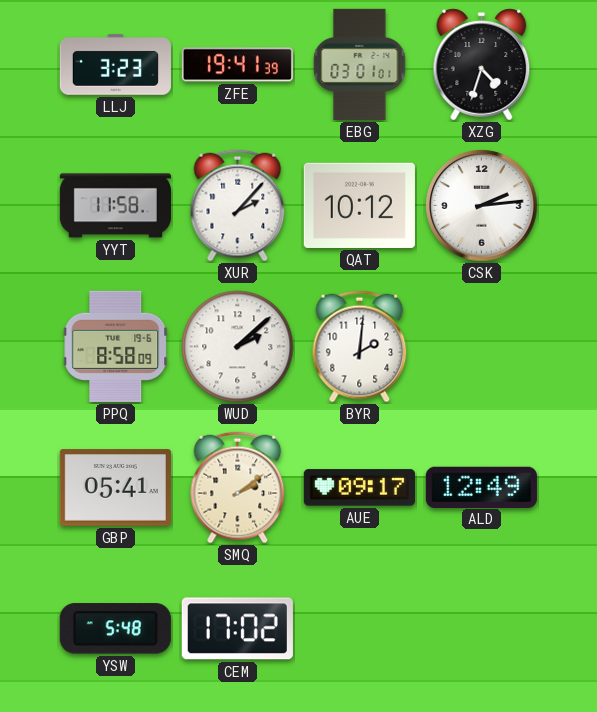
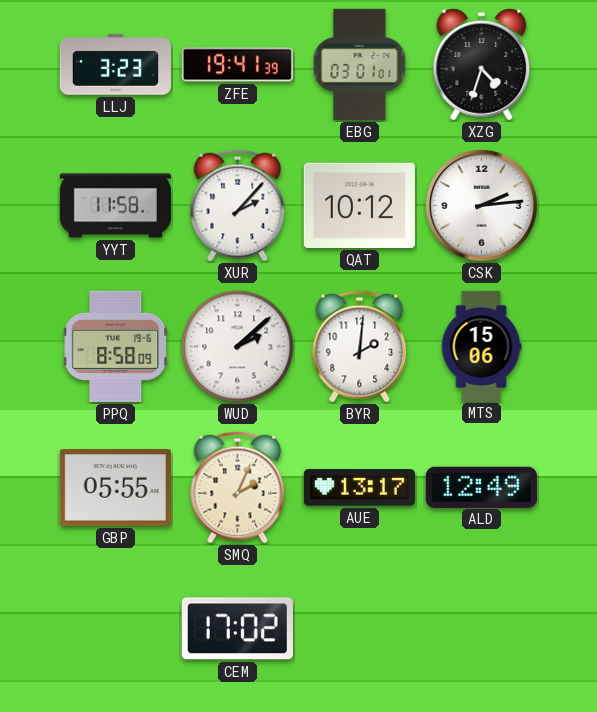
MTS: none -> 15:06
GBP: 05:41 -> 05:55
SMQ: 2:09 -> 2:04
AUE: 09:17 -> 13:17
YSW: 5:48 -> none
